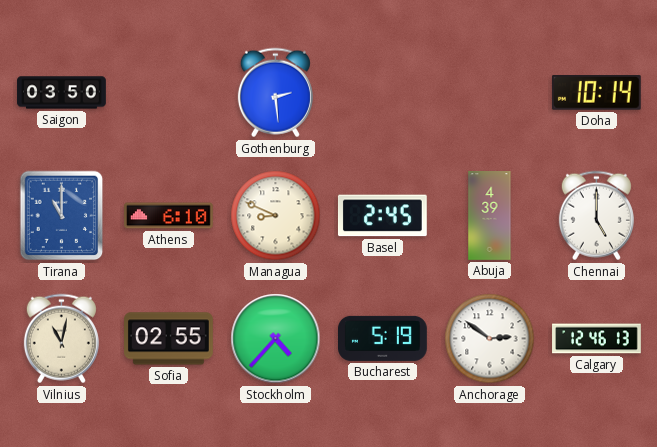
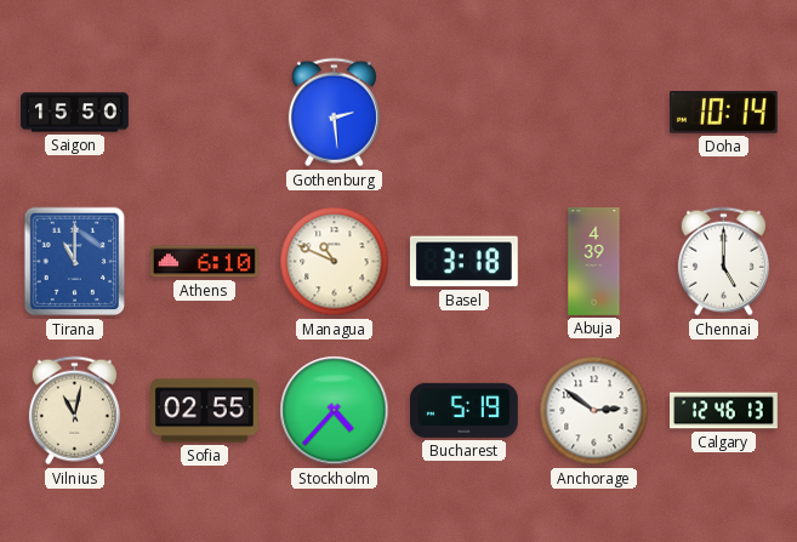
Saigon: 03:50 -> 15:50
Managua: 8:49 -> 10:49
Basel: 2:45 -> 3:18
